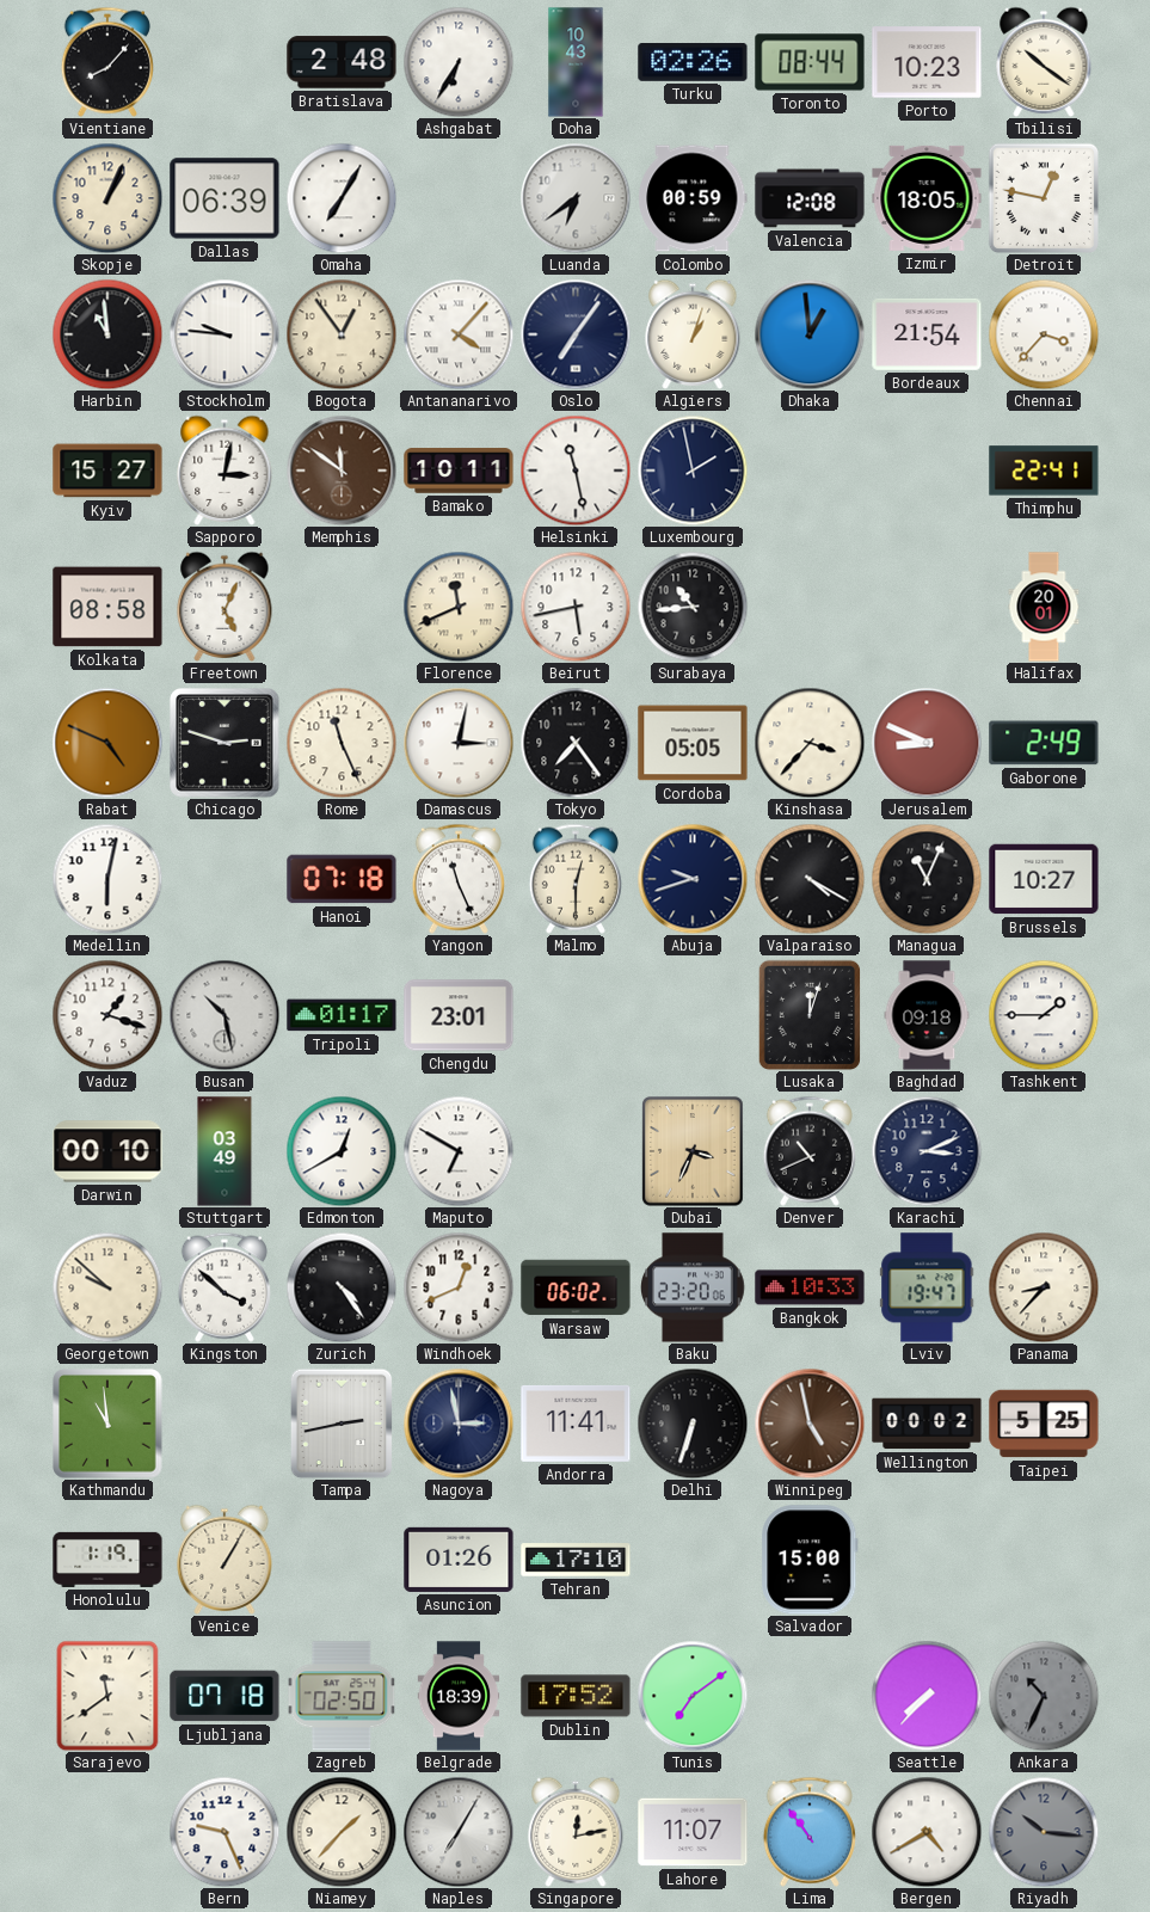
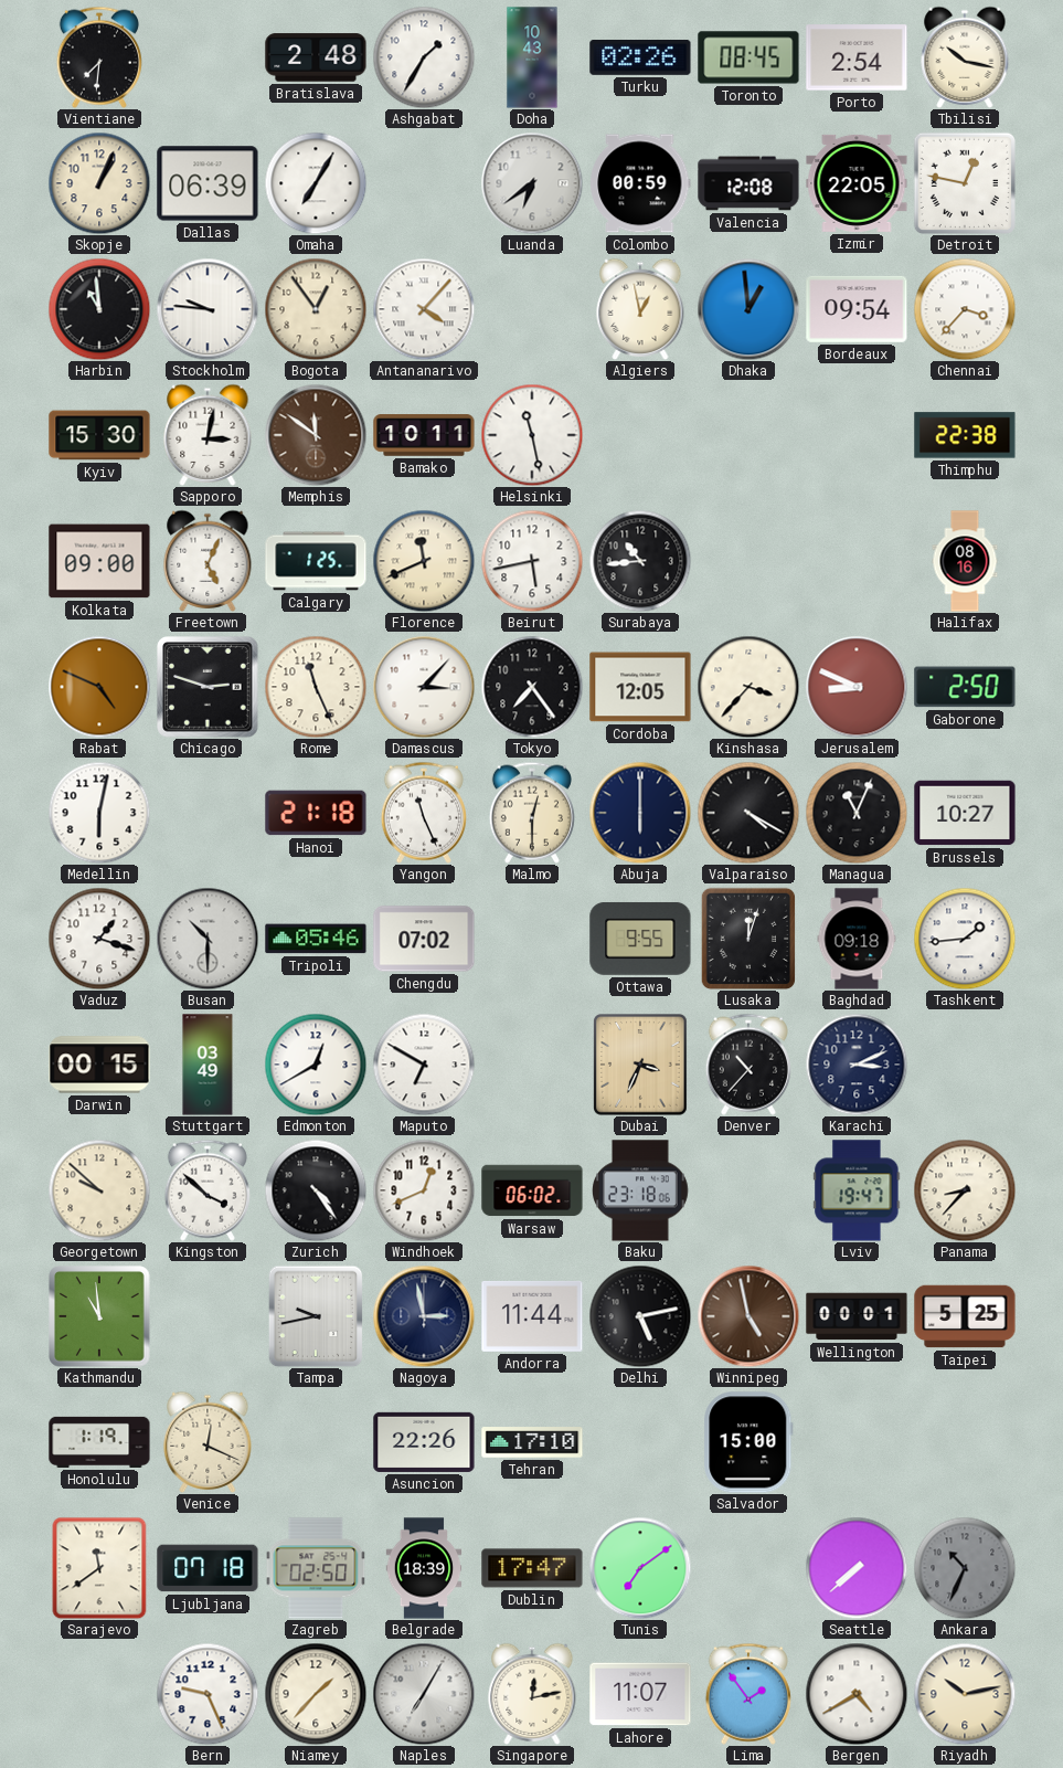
Vientiane: 8:07 -> 7:31
Ashgabat: 6:35 -> 1:35
Toronto: 08:44 -> 08:45
Porto: 10:23 -> 2:54
Tbilisi: 10:21 -> 10:17
Izmir: 18:05 -> 22:05
Oslo: 7:06 -> none
Algiers: 1:03 -> 12:58
Bordeaux: 21:54 -> 09:54
Kyiv: 15:27 -> 15:30
Luxembourg: 1:58 -> none
Thimphu: 22:41 -> 22:38
Kolkata: 08:58 -> 09:00
Calgary: none -> 1:25
Halifax: 20:01 -> 08:16
Damascus: 3:02 -> 3:07
Cordoba: 05:05 -> 12:05
Gaborone: 2:49 -> 2:50
Hanoi: 07:18 -> 21:18
Abuja: 9:42 -> 6:00
Busan: 10:28 -> 10:30
Tripoli: 01:17 -> 05:46
Chengdu: 23:01 -> 07:02
Ottawa: none -> 9:55
Tashkent: 1:45 -> 1:44
Darwin: 00:10 -> 00:15
Denver: 10:41 -> 10:37
Baku: 23:20 -> 23:18
Bangkok: 10:33 -> none
Tampa: 2:43 -> 9:43
Andorra: 11:41 -> 11:44
Delhi: 6:33 -> 5:13
Wellington: 00:02 -> 00:01
Venice: 1:05 -> 12:19
Asuncion: 01:26 -> 22:26
Dublin: 17:52 -> 17:47
Seattle: 7:37 -> 7:38
Lima: 10:54 -> 1:54
Riyadh: 10:16 -> 10:13
Riyadh dial: grey -> cream
